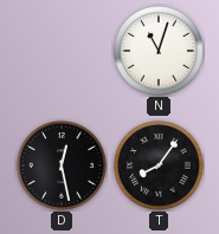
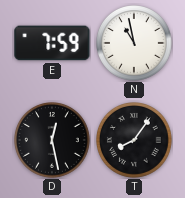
E: none -> 7:59
N: 11:03 -> 10:58
